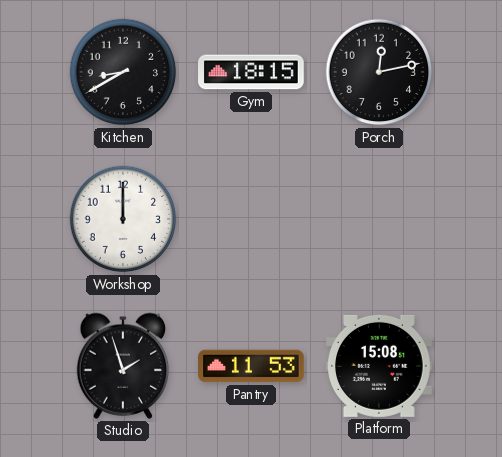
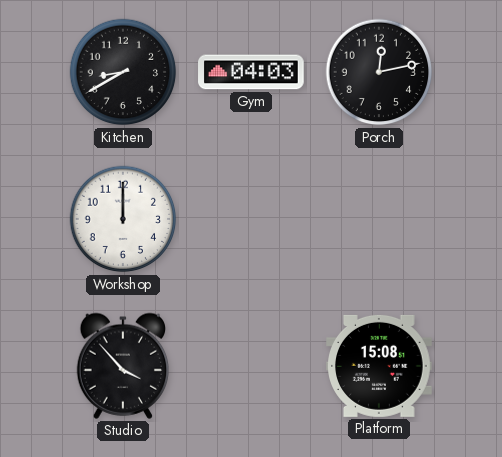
Gym: 18:15 -> 04:03
Studio: 1:57 -> 3:53
Pantry: 11:53 -> none
